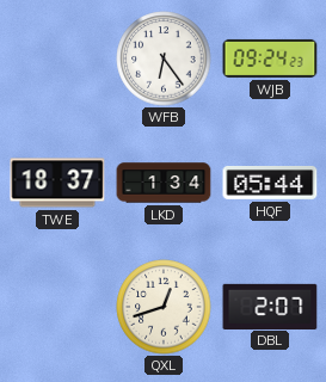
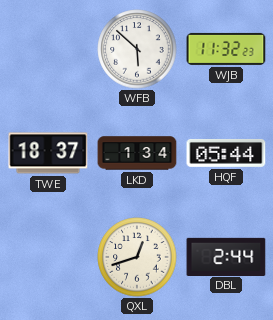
WFB: 6:24 -> 5:52
WJB: 09:24 -> 11:32
DBL: 2:07 -> 2:44
